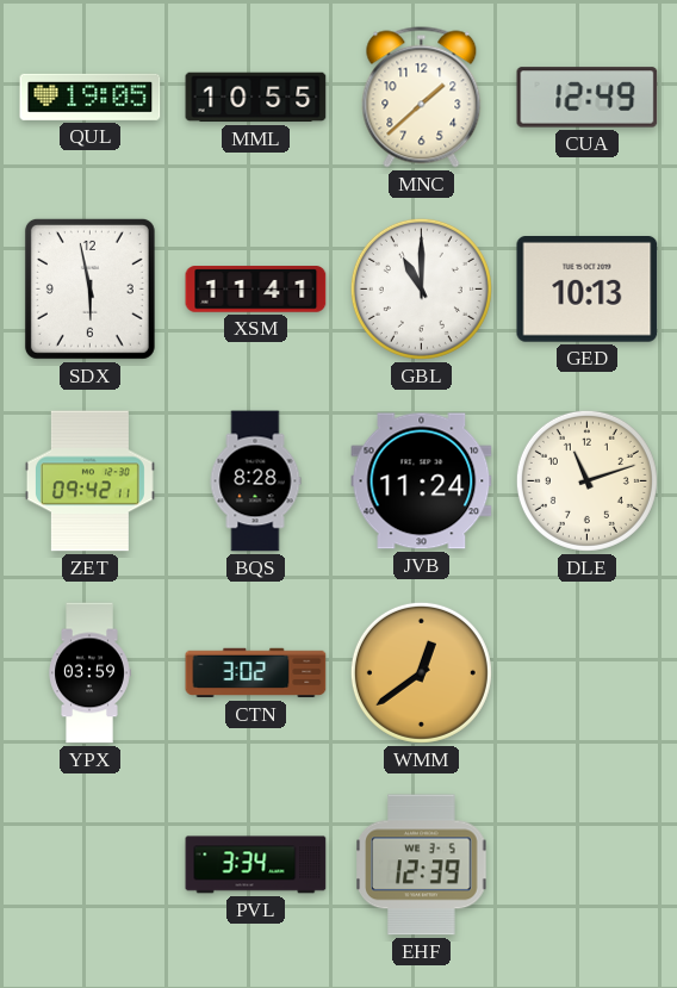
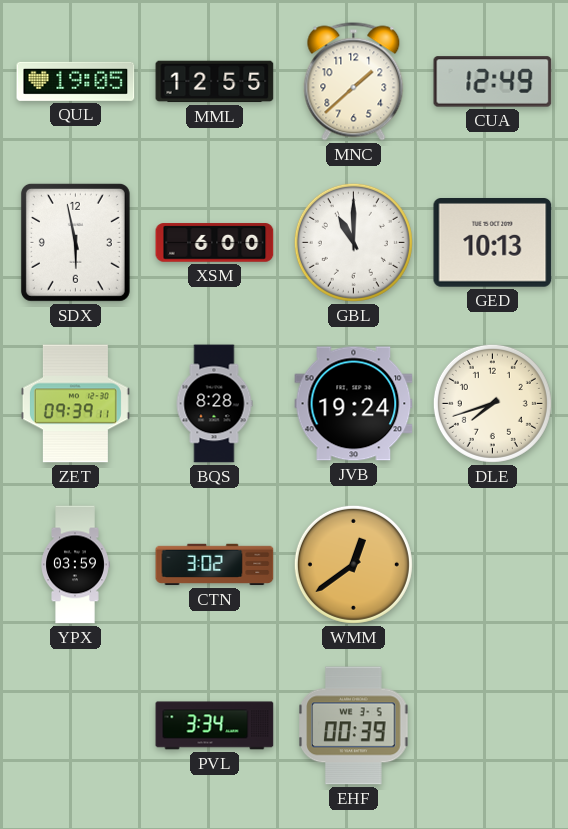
MML: 10:55 -> 12:55
XSM: 11:41 -> 6:00
ZET: 09:42 -> 09:39
JVB: 11:24 -> 19:24
DLE: 11:12 -> 7:42
EHF: 12:39 -> 00:39
